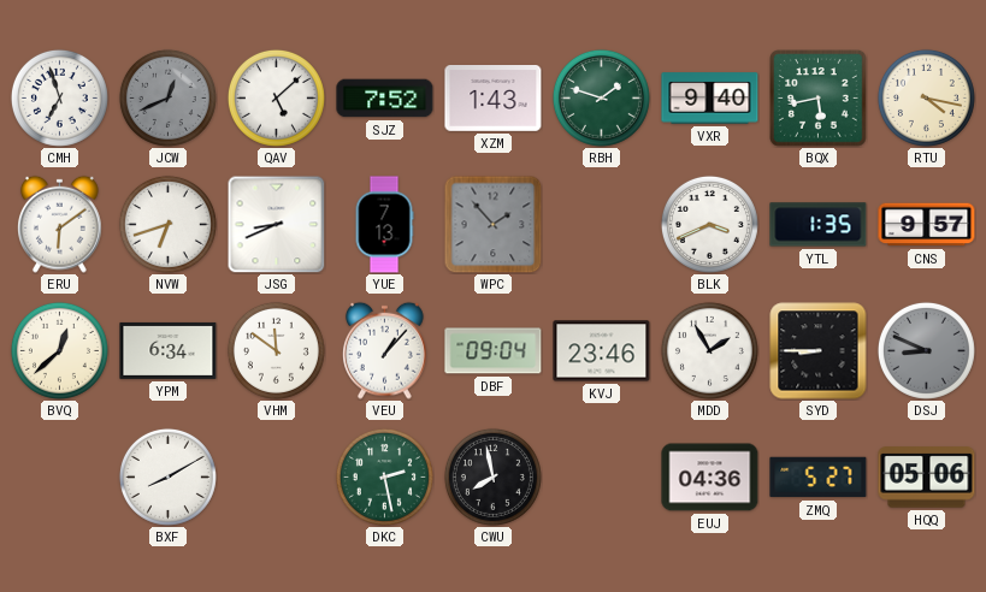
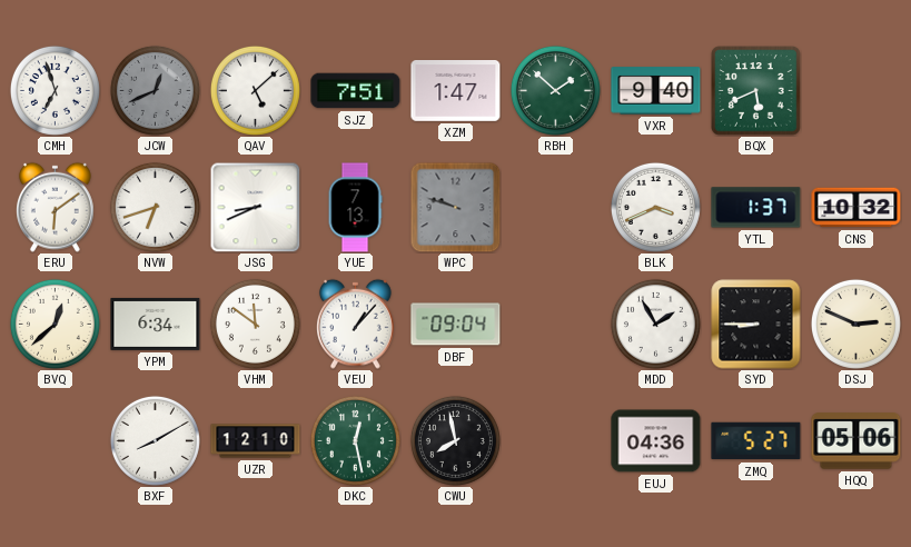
SJZ: 7:52 -> 7:51
XZM: 1:43 -> 1:47
RBH: 1:48 -> 1:52
BQX: 5:43 -> 5:41
RTU: 4:17 -> none
WPC: 1:53 -> 9:48
YTL: 1:35 -> 1:37
CNS: 9:57 -> 10:32
KVJ: 23:46 -> none
DSJ: 8:49 -> 2:49
DSJ dial: grey -> cream
UZR: none -> 12:10
DKC: 2:28 -> 12:28
